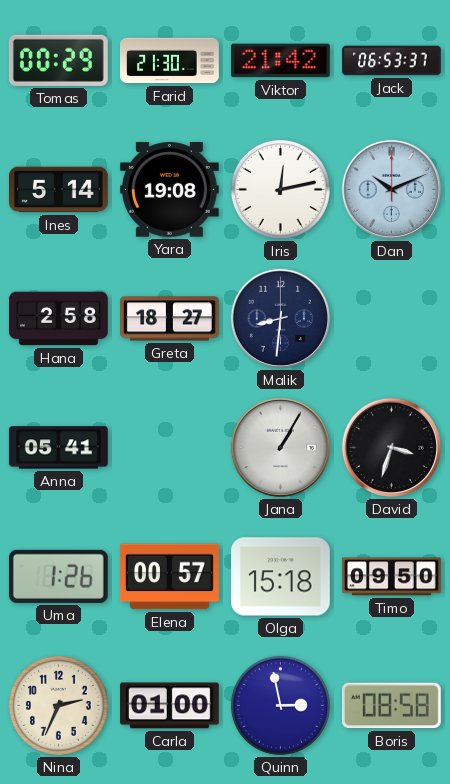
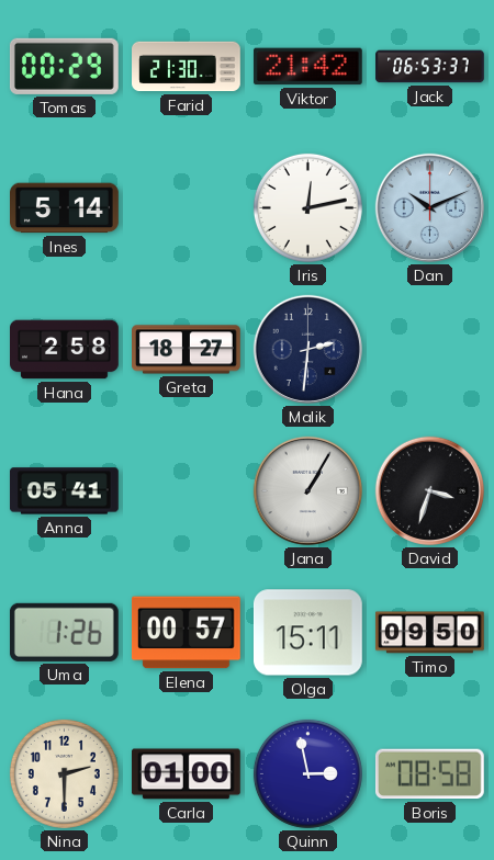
Yara: 19:08 -> none
Malik: 8:31 -> 2:31
Olga: 15:18 -> 15:11
Nina: 2:34 -> 2:30
